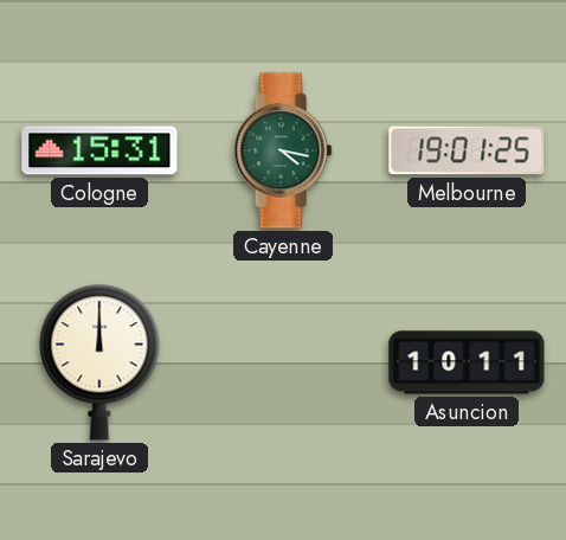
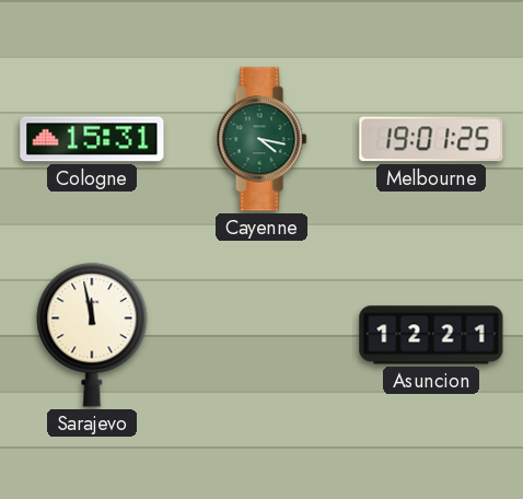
Sarajevo: 12:00 -> 11:58
Asuncion: 10:11 -> 12:21
